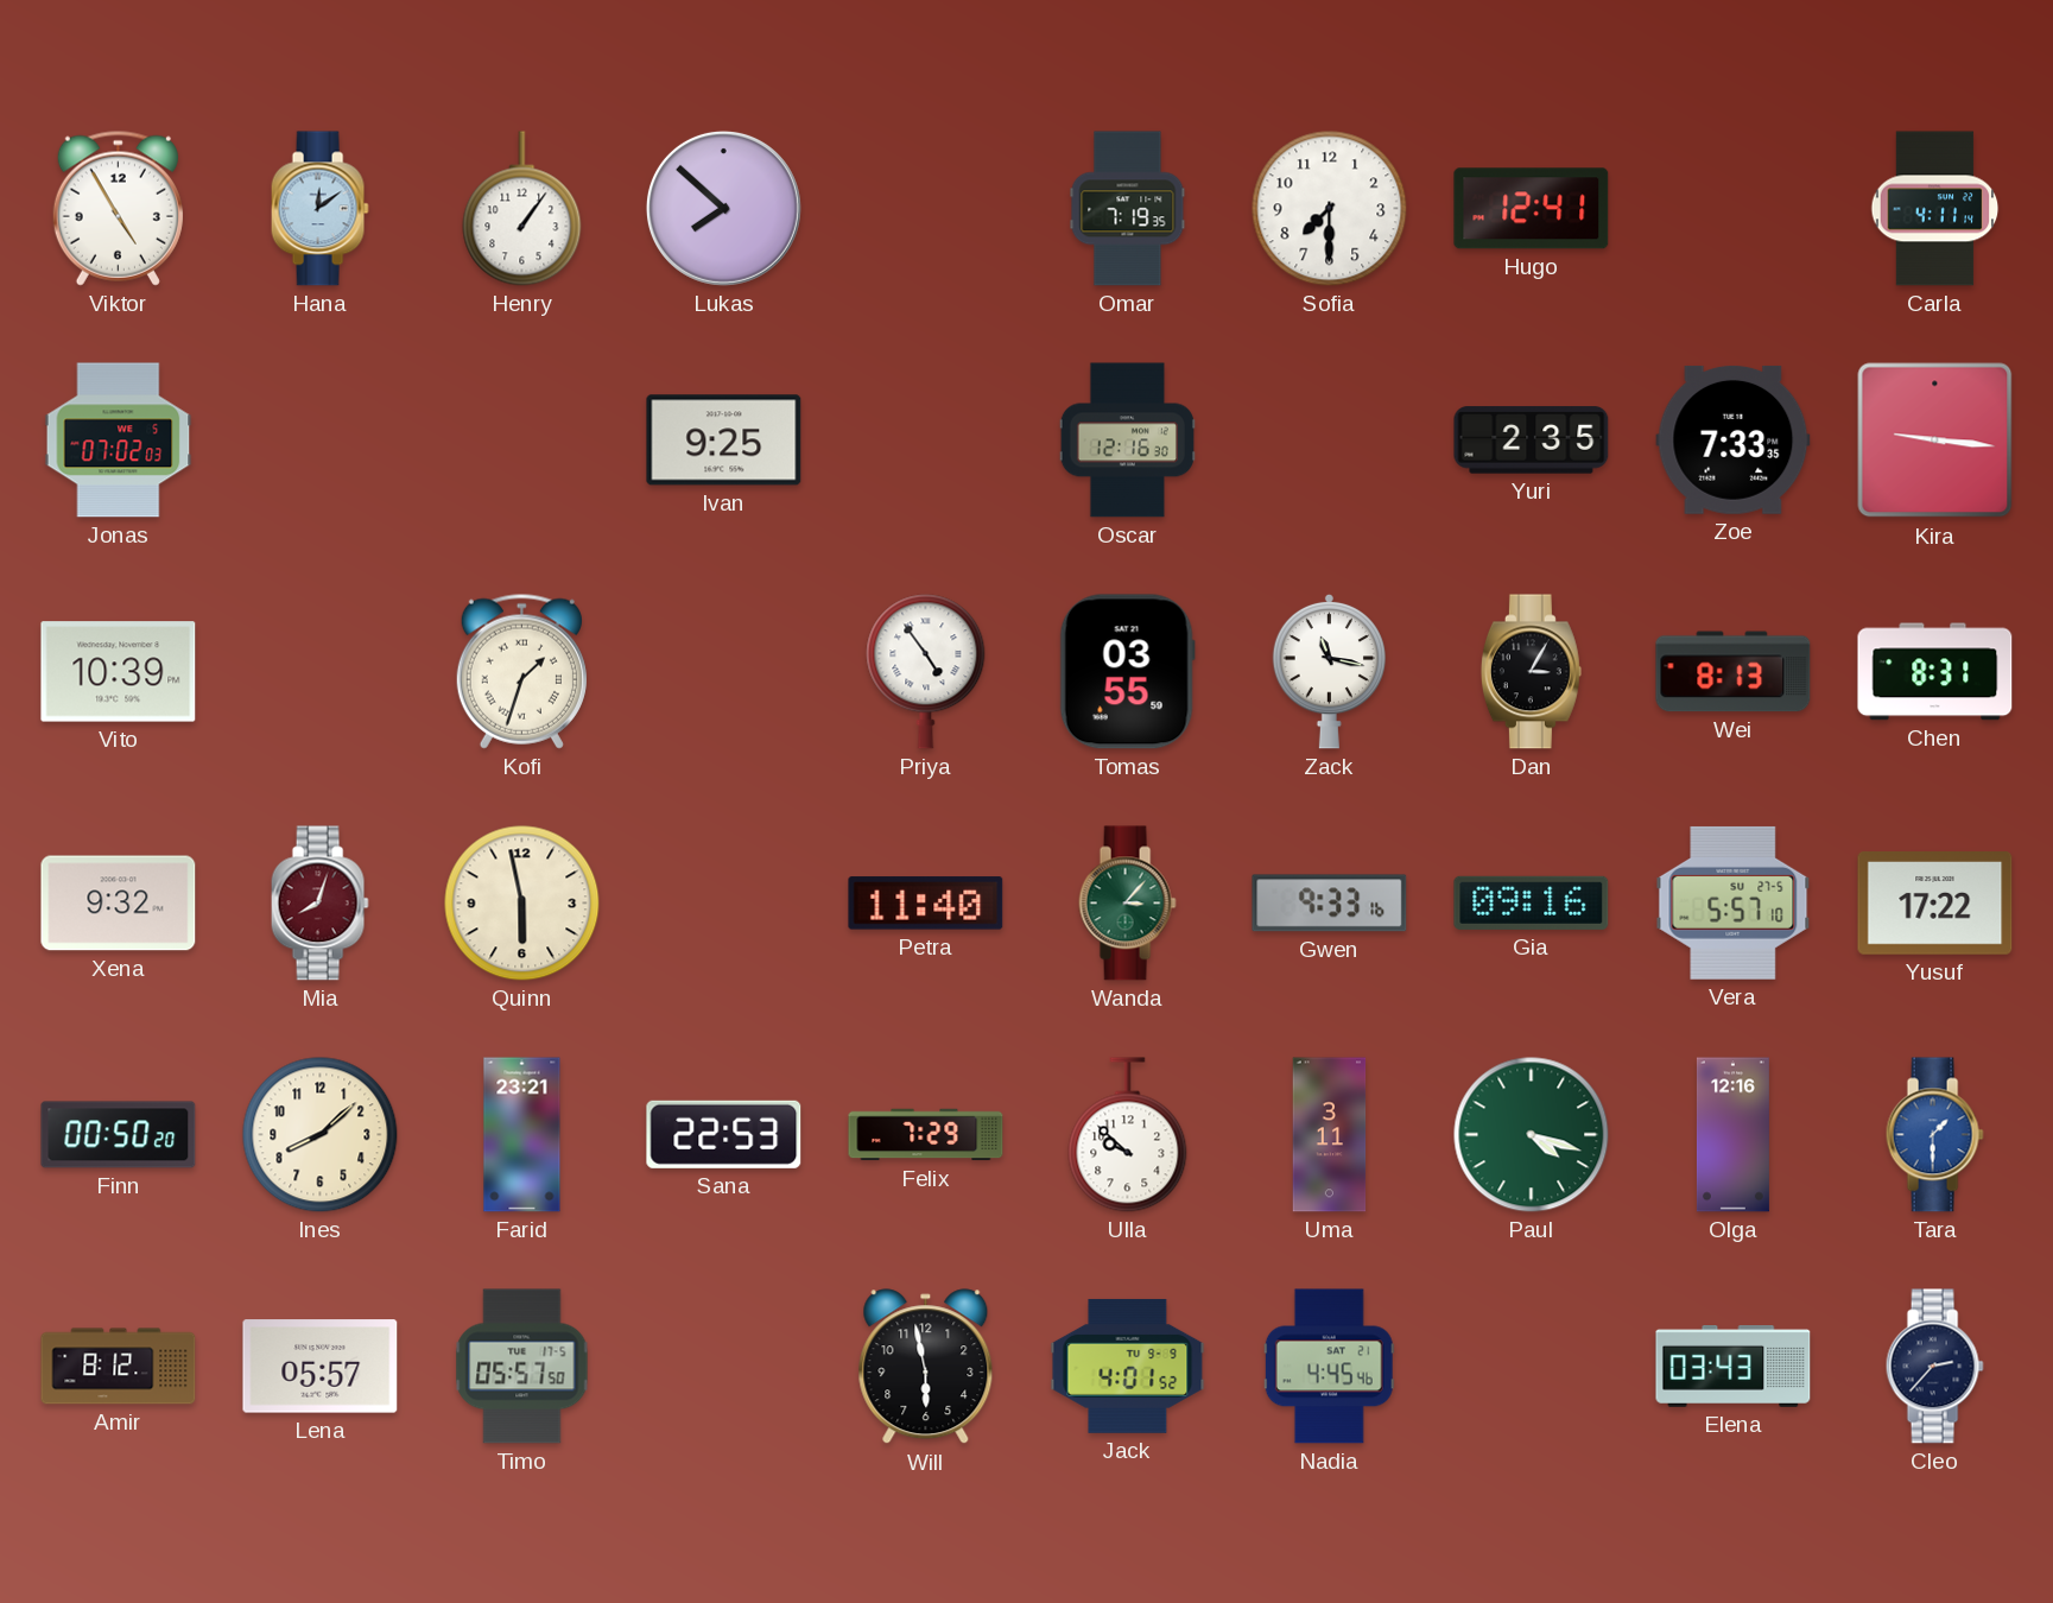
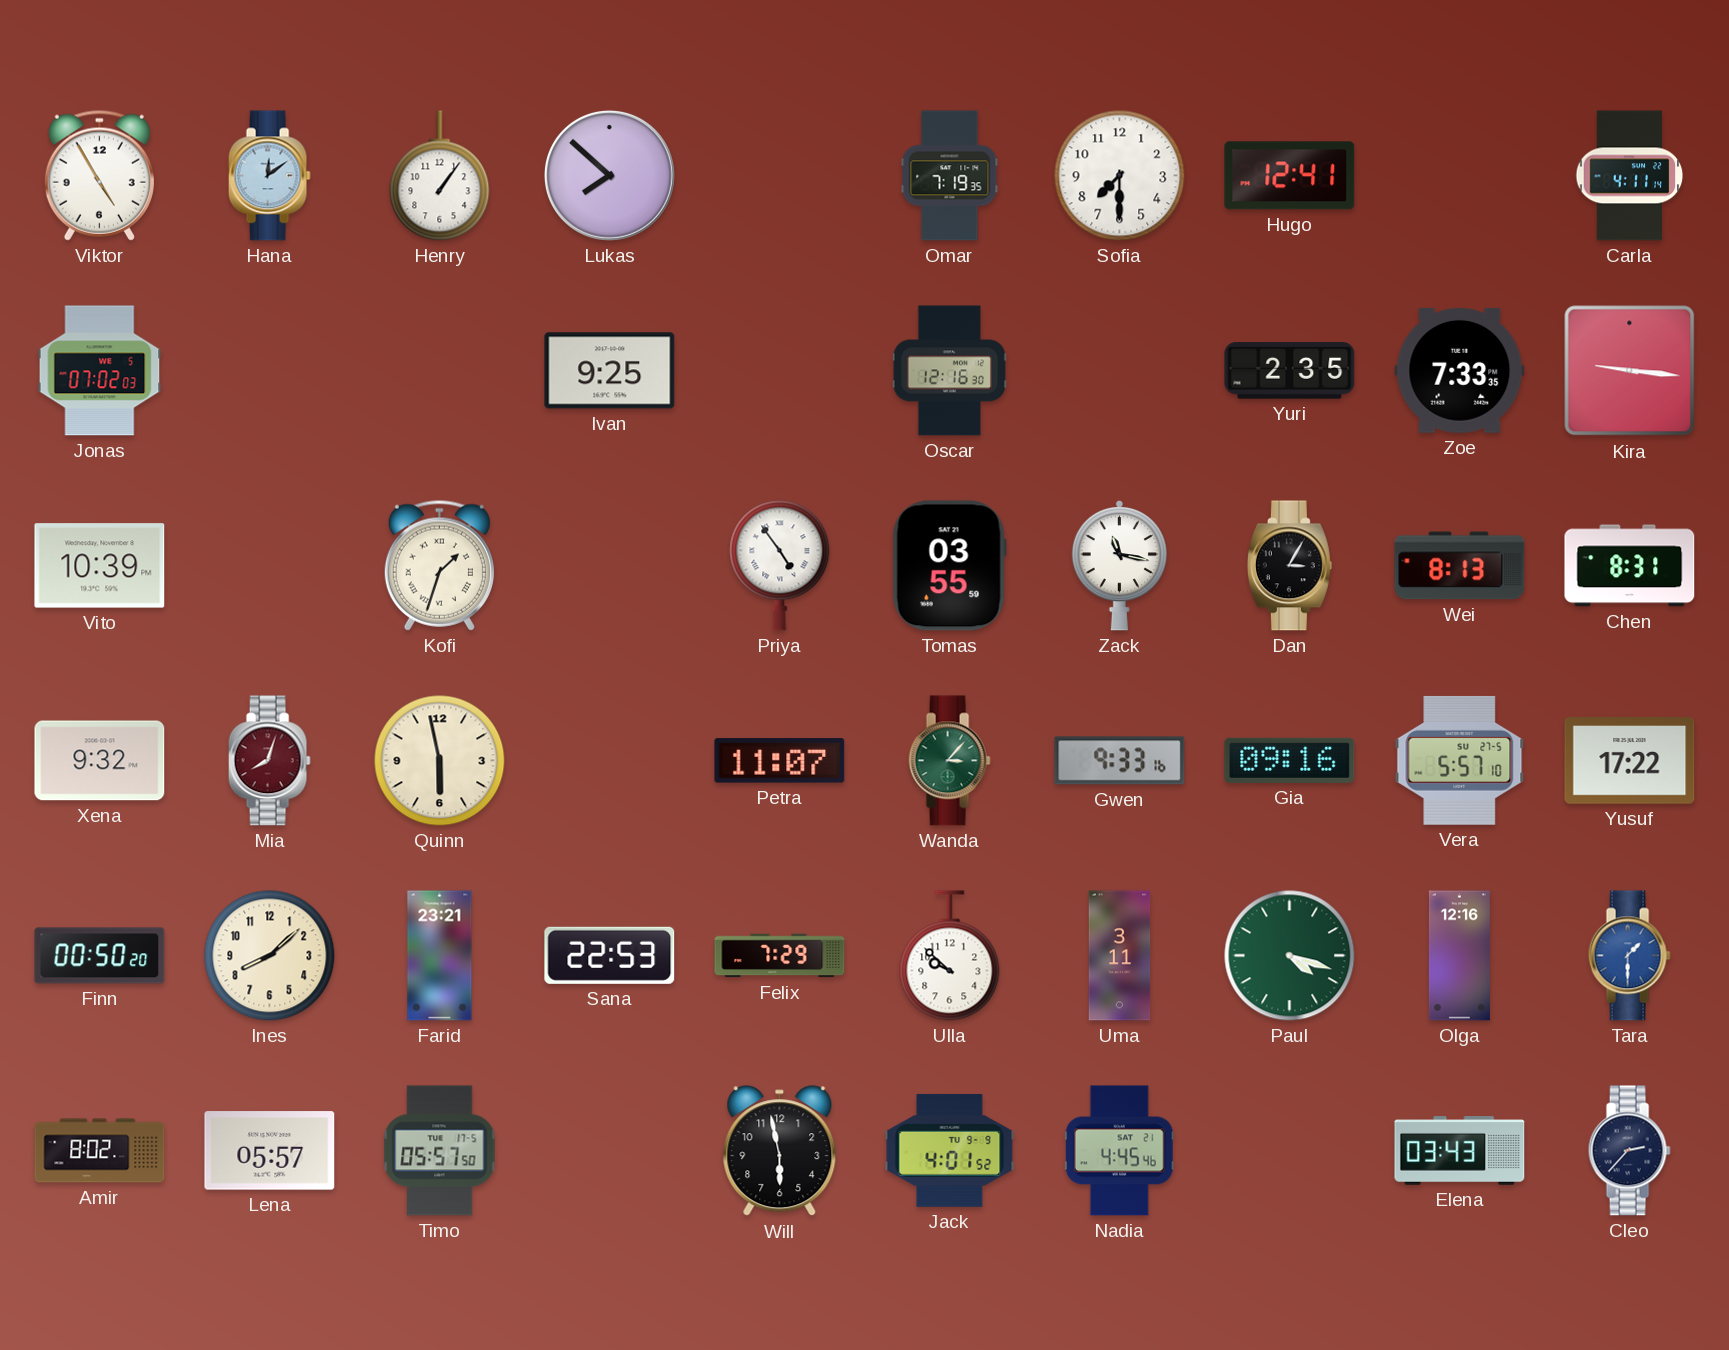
Petra: 11:40 -> 11:07
Amir: 8:12 -> 8:02
